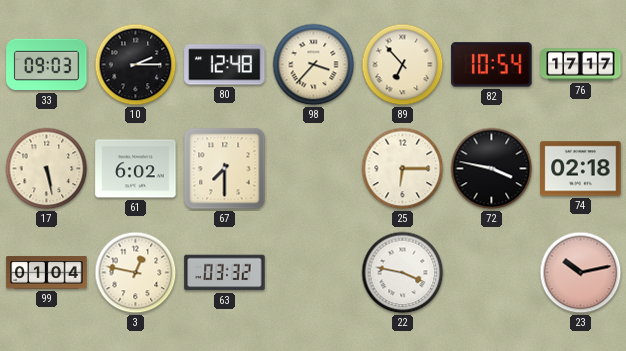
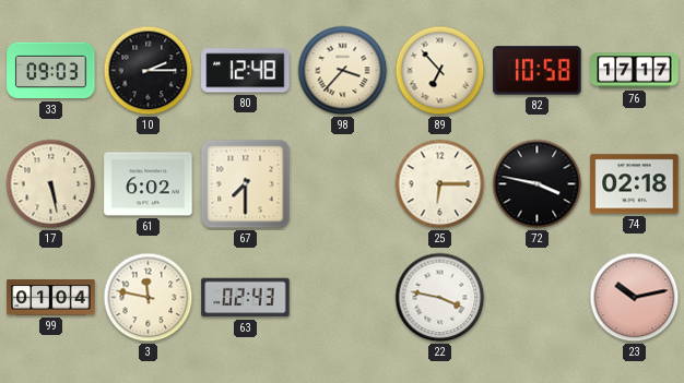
82: 10:54 -> 10:58
3: 12:47 -> 11:47
63: 03:32 -> 02:43
